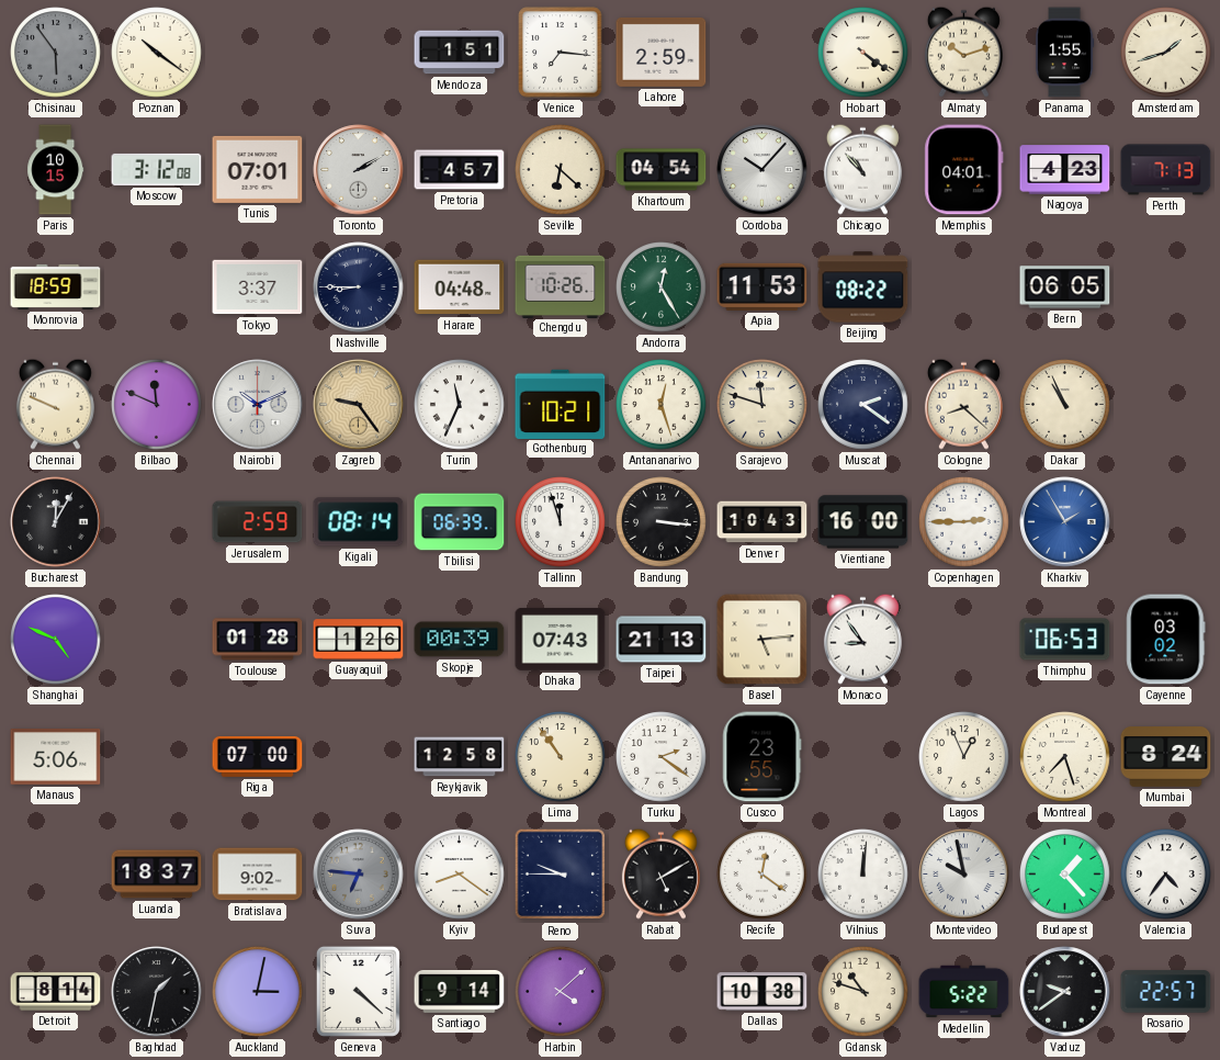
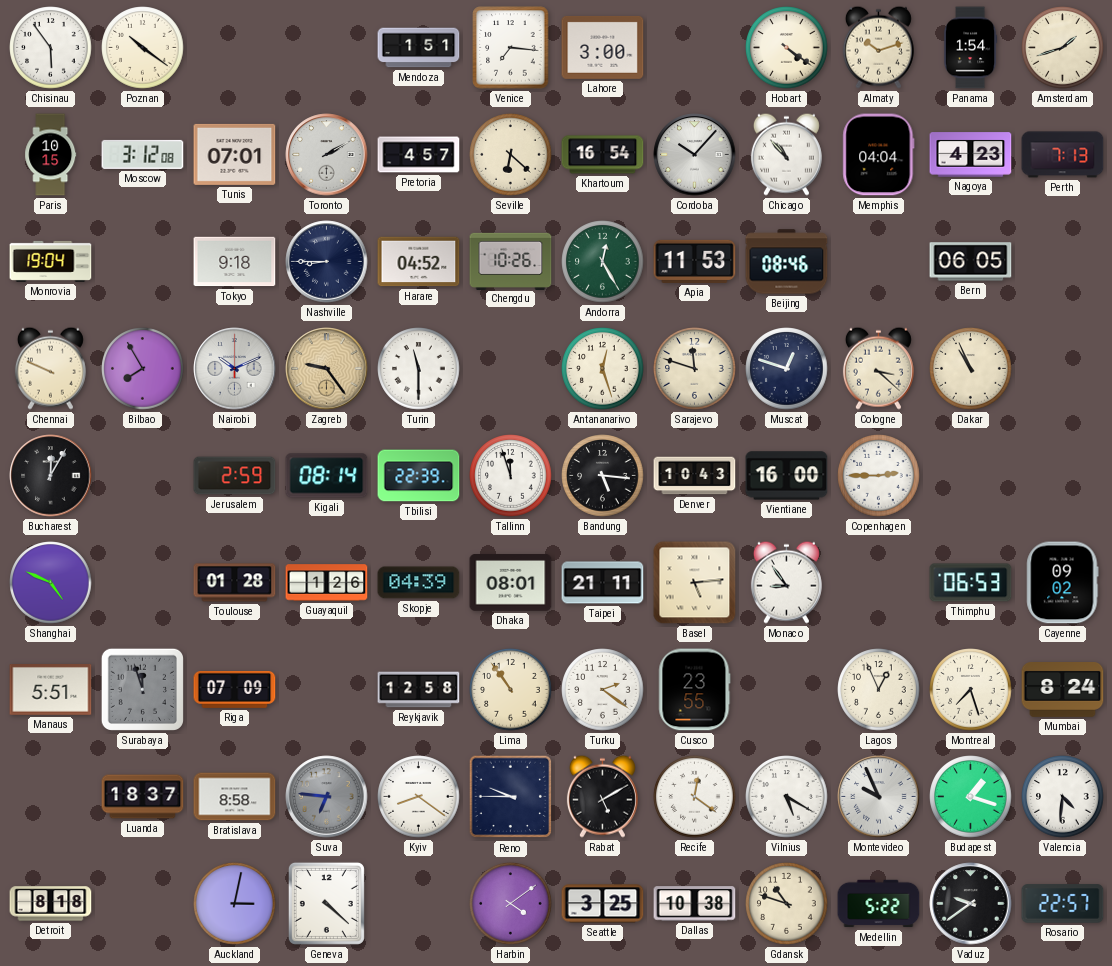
Chisinau dial: grey -> white
Lahore: 2:59 -> 3:00
Panama: 1:55 -> 1:54
Khartoum: 04:54 -> 16:54
Memphis: 04:01 -> 04:04
Monrovia: 18:59 -> 19:04
Tokyo: 3:37 -> 9:18
Harare: 04:48 -> 04:52
Beijing: 08:22 -> 08:46
Bilbao: 11:49 -> 7:55
Turin: 11:34 -> 11:30
Gothenburg: 10:21 -> none
Muscat: 2:21 -> 12:48
Cologne: 8:22 -> 3:22
Tbilisi: 06:39 -> 22:39
Bandung: 3:16 -> 5:16
Kharkiv: 1:55 -> none
Skopje: 00:39 -> 04:39
Dhaka: 07:43 -> 08:01
Taipei: 21:13 -> 21:11
Cayenne: 03:02 -> 09:02
Manaus: 5:06 -> 5:51
Surabaya: none -> 11:57
Riga: 07:00 -> 07:09
Bratislava: 9:02 -> 8:58
Vilnius: 12:01 -> 5:20
Montevideo: 9:58 -> 9:56
Budapest: 1:23 -> 1:18
Valencia: 4:36 -> 4:31
Detroit: 8:14 -> 8:18
Baghdad: 1:32 -> none
Santiago: 9:14 -> none
Harbin: 4:08 -> 4:09
Seattle: none -> 3:25
